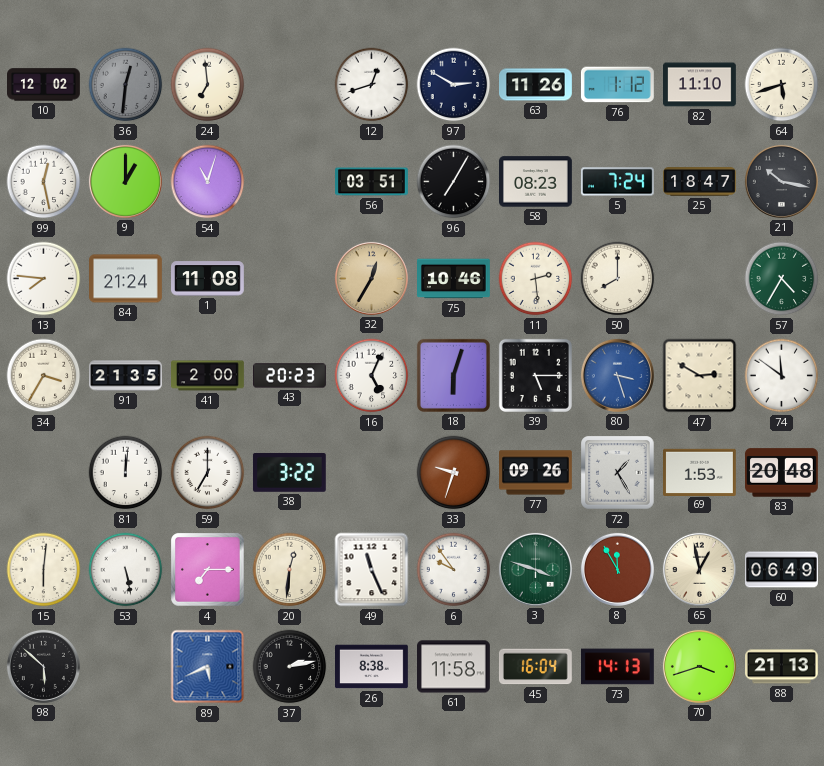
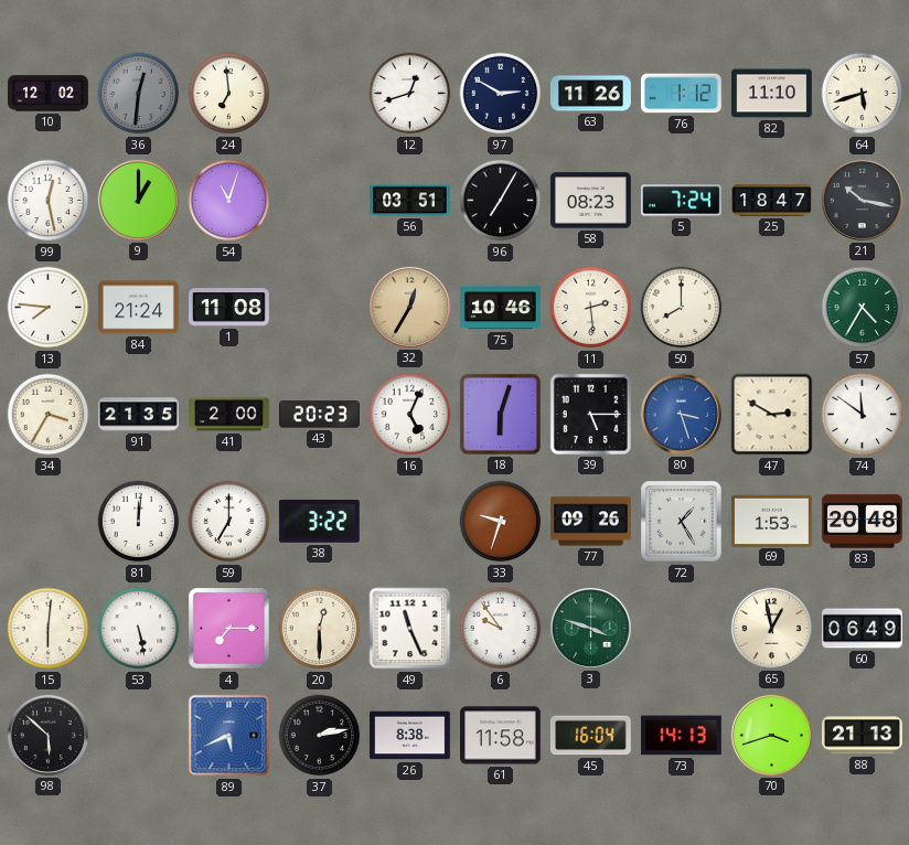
20: 12:31 -> 12:30
8: 11:55 -> none
